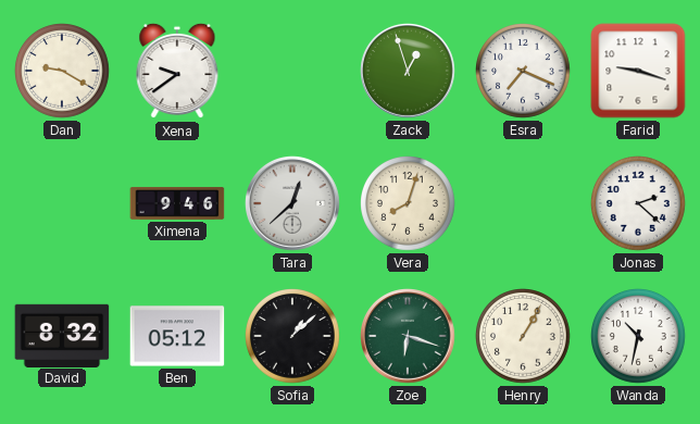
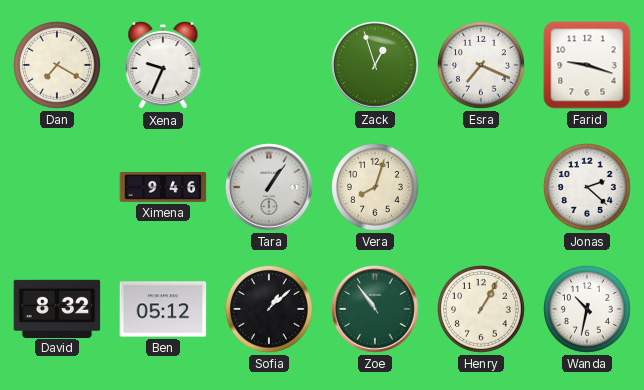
Dan: 9:20 -> 7:20
Xena: 9:39 -> 9:34
Tara: 12:38 -> 1:06
Zoe: 6:18 -> 10:54
